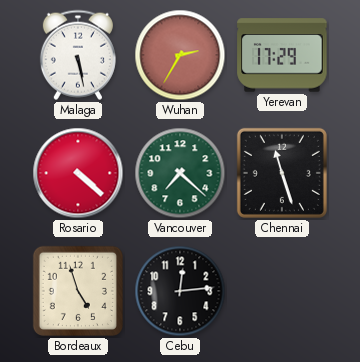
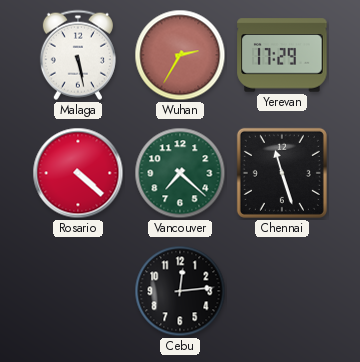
Bordeaux: 4:57 -> none
